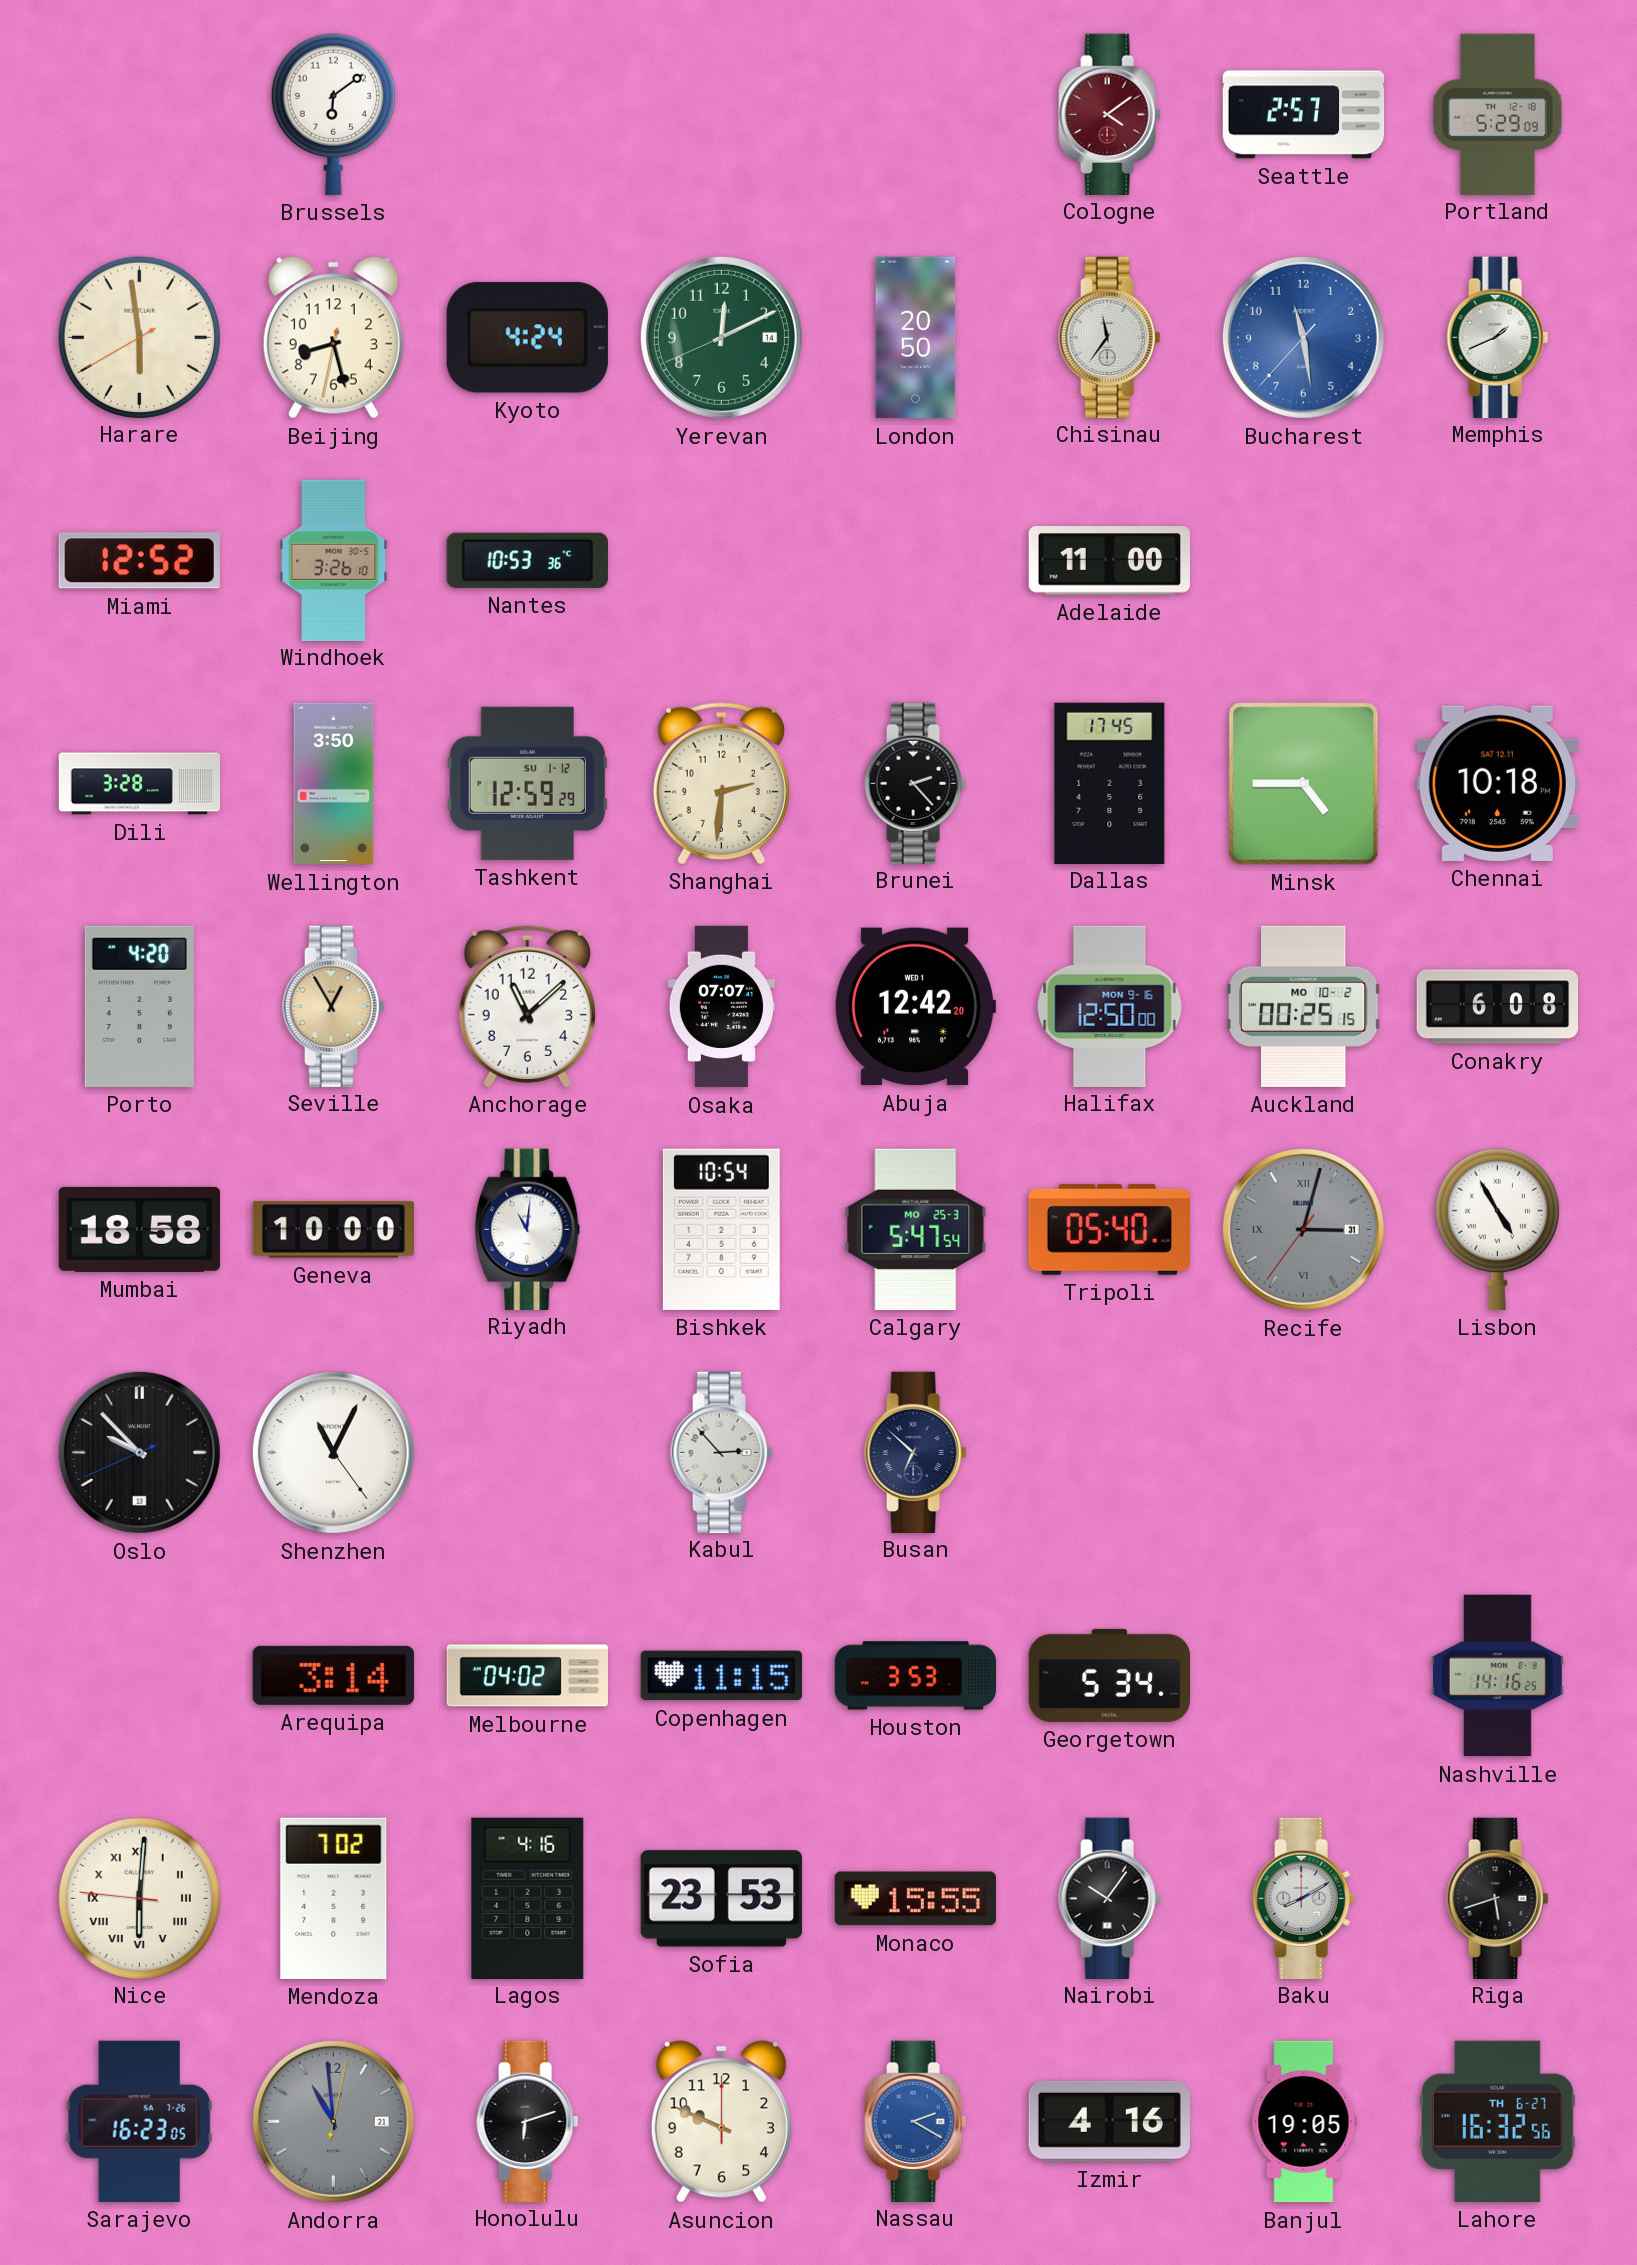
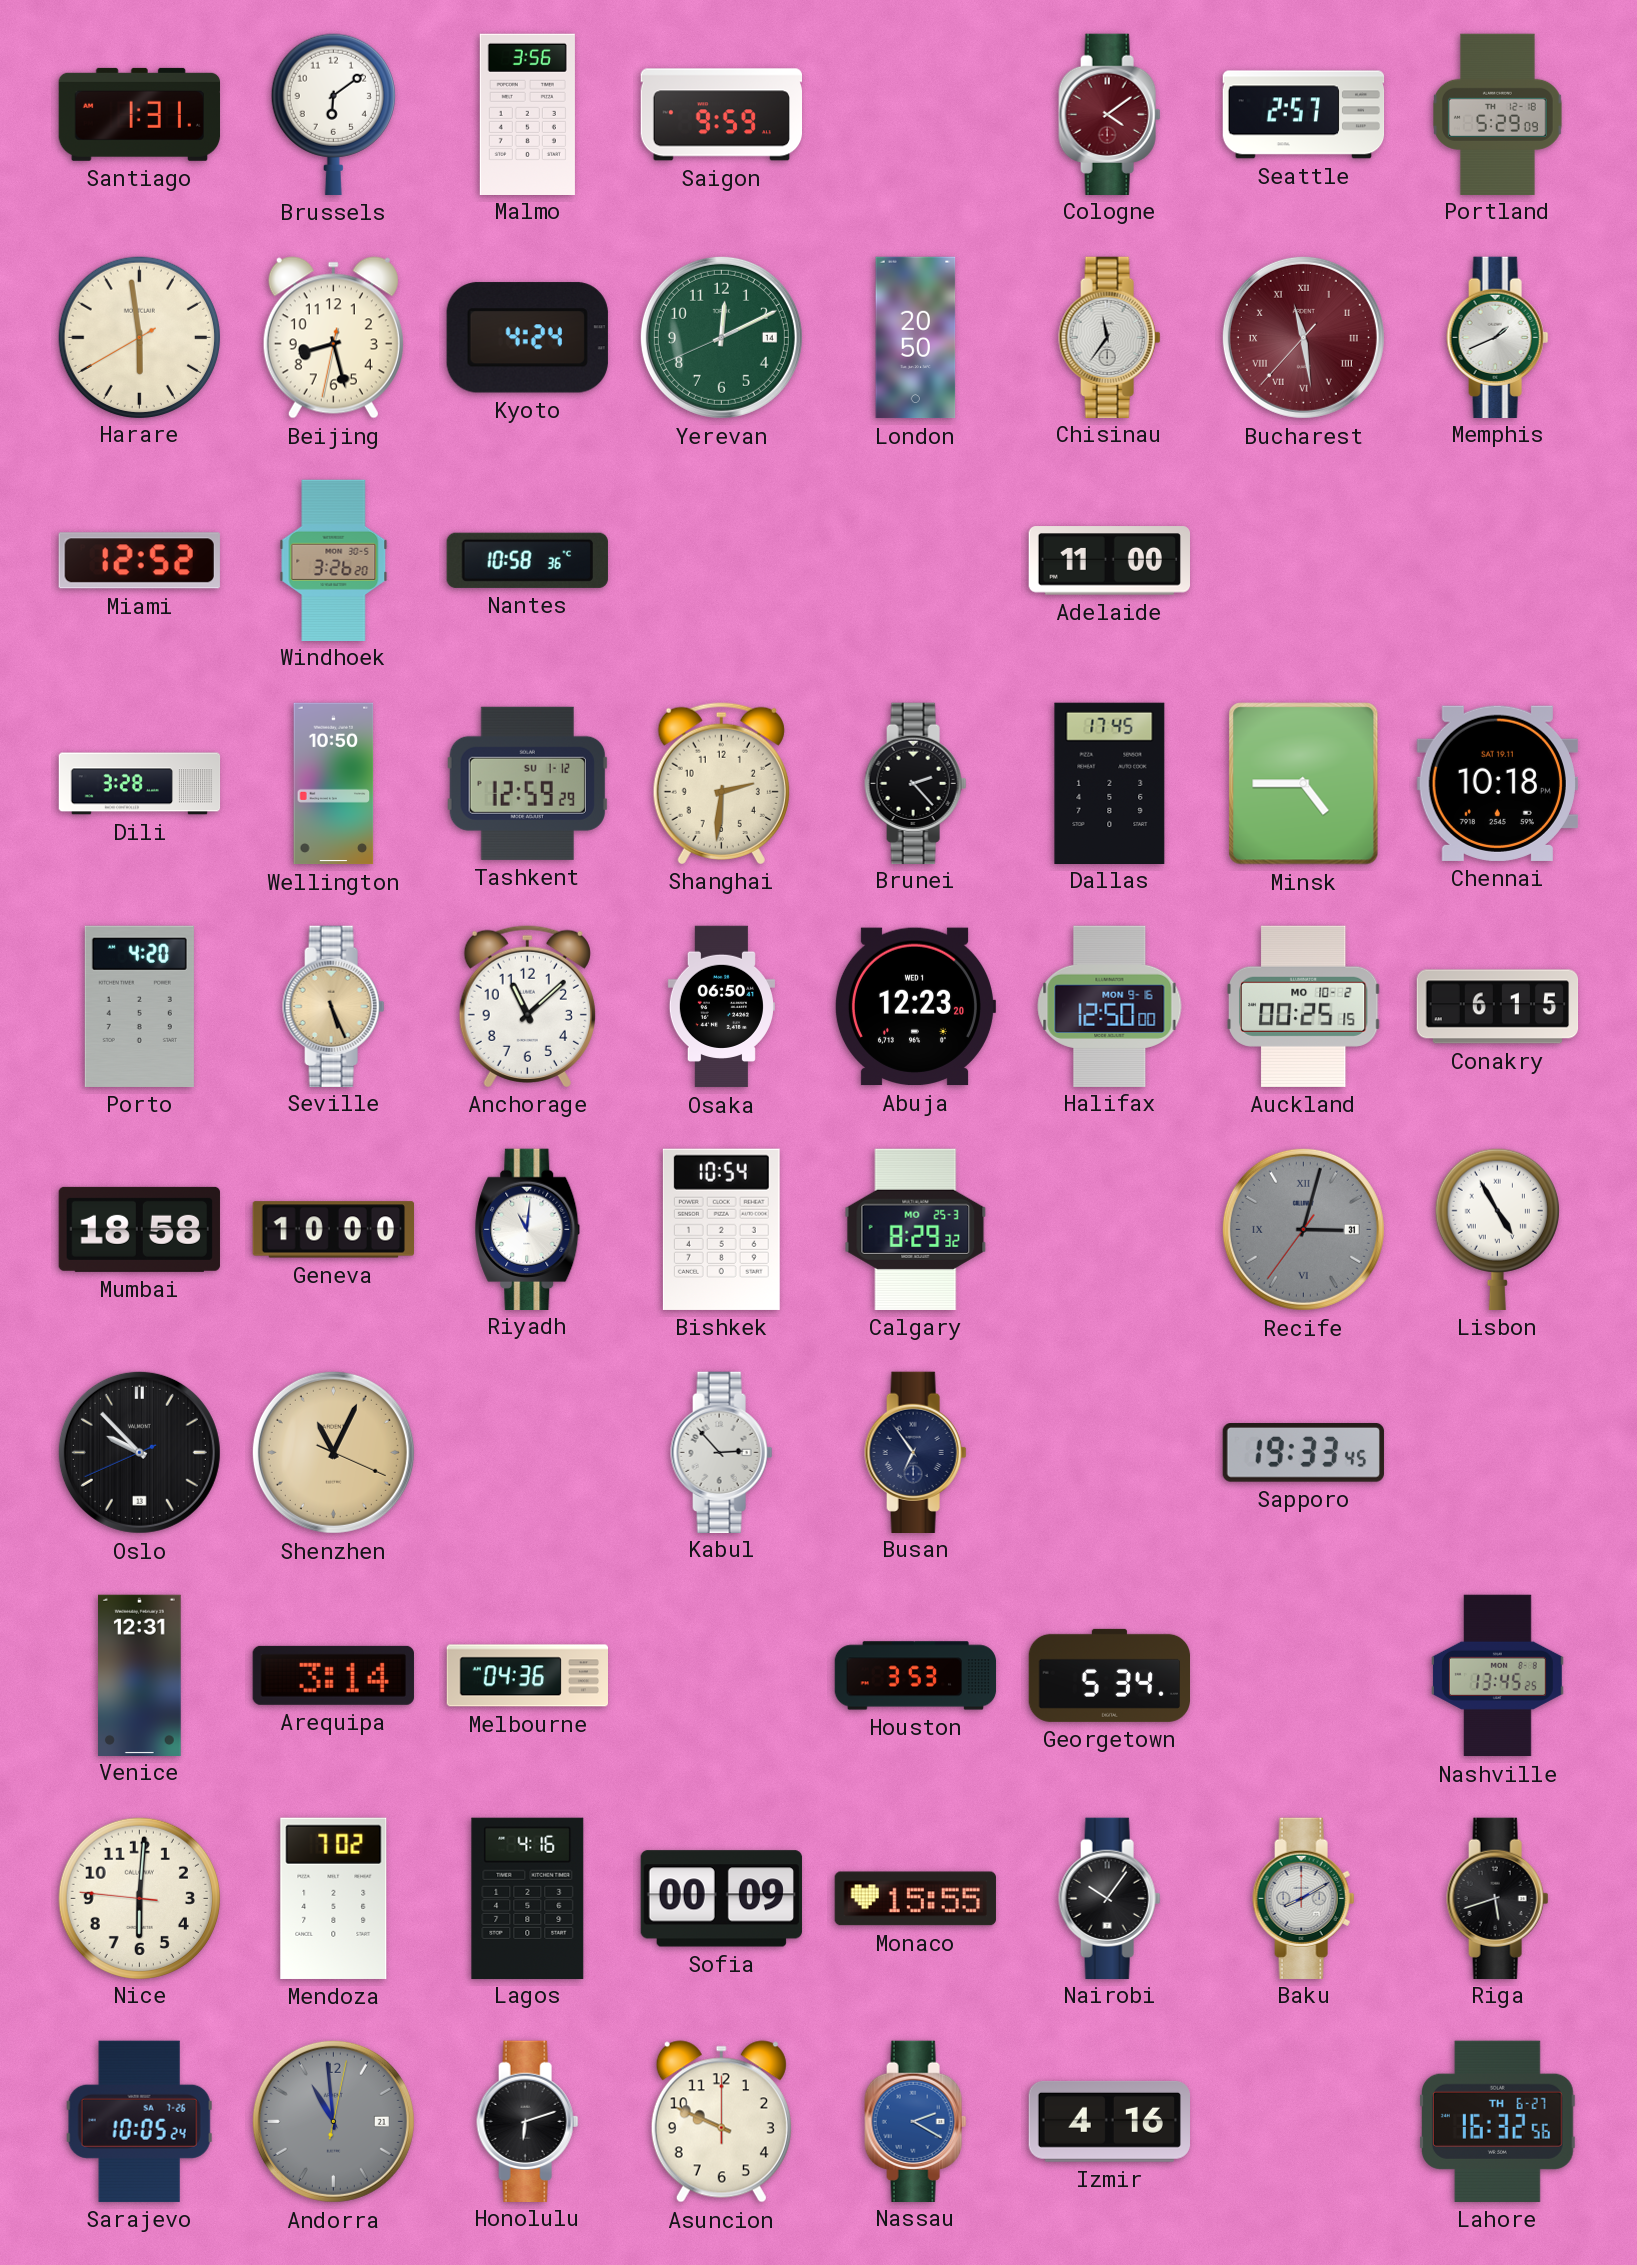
Santiago: none -> 1:31
Malmo: none -> 3:56
Saigon: none -> 9:59
Bucharest dial: blue -> burgundy
Bucharest numerals: Arabic -> Roman
Windhoek: 3:26:10 -> 3:26:20
Nantes: 10:53 -> 10:58
Wellington: 3:50 -> 10:50
Chennai date: SAT 12.11 -> SAT 19.11
Seville: 12:55 -> 5:26
Osaka: 07:07 -> 06:50
Abuja: 12:42 -> 12:23
Conakry: 6:08 -> 6:15
Calgary: 5:47 -> 8:29
Tripoli: 05:40 -> none
Shenzhen: 11:04:24 -> 11:04:19
Shenzhen dial: white -> champagne
Busan: 6:52 -> 6:54
Sapporo: none -> 19:33
Venice: none -> 12:31
Melbourne: 04:02 -> 04:36
Copenhagen: 11:15 -> none
Nashville: 14:16 -> 13:45
Nice numerals: Roman -> Arabic
Sofia: 23:53 -> 00:09
Sarajevo: 16:23 -> 10:05
Banjul: 19:05 -> none
